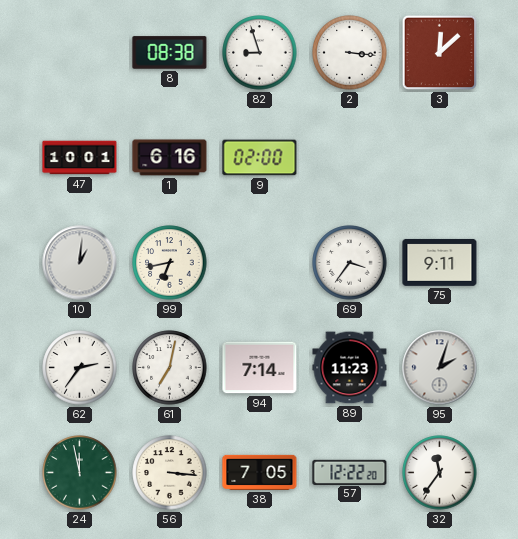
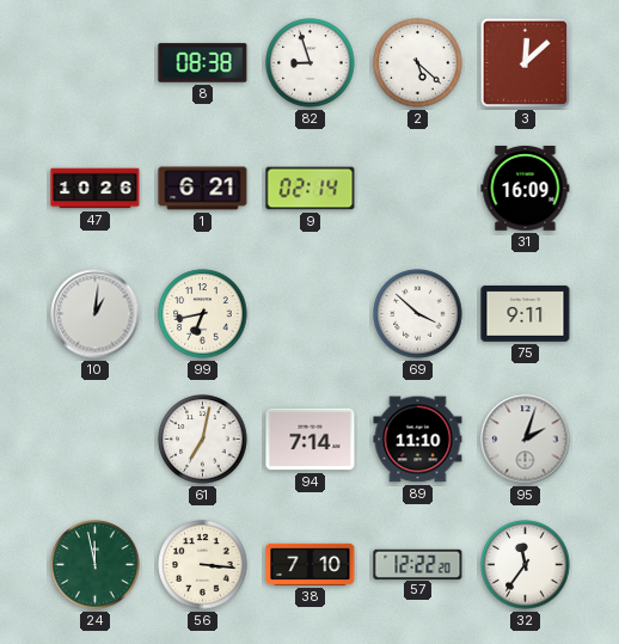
2: 3:16 -> 5:22
47: 10:01 -> 10:26
1: 6:16 -> 6:21
9: 02:00 -> 02:14
31: none -> 16:09
69: 3:36 -> 3:52
62: 2:36 -> none
89: 11:23 -> 11:10
38: 7:05 -> 7:10
